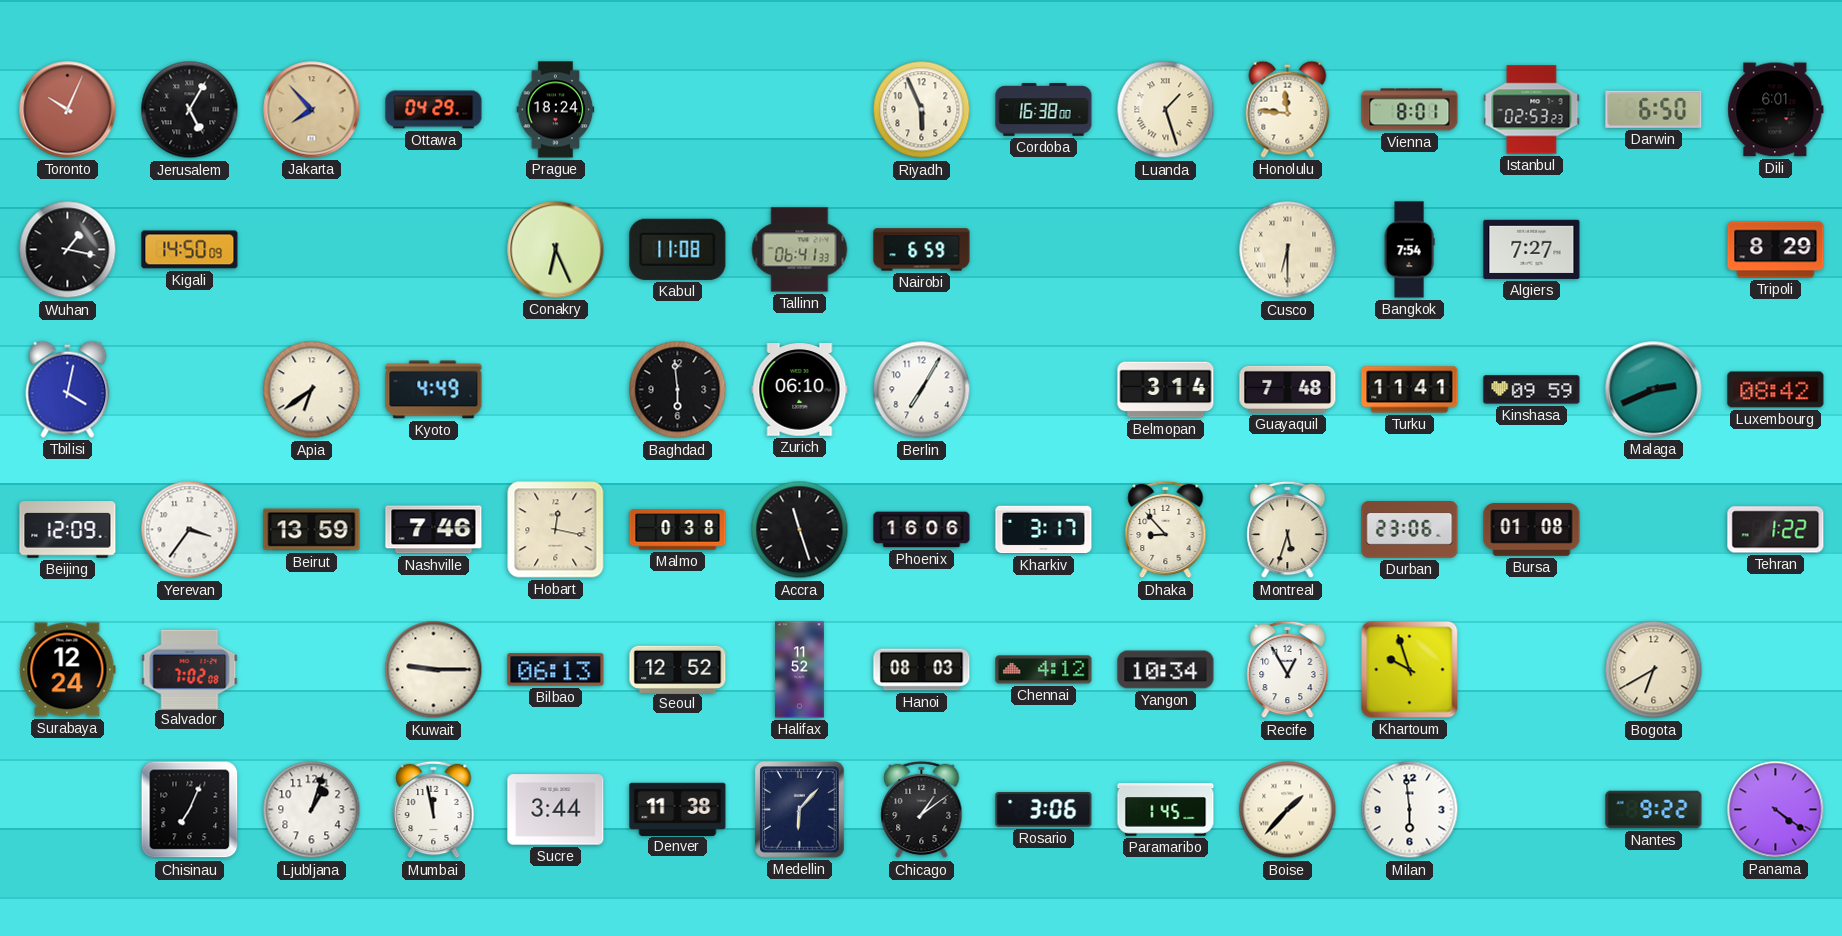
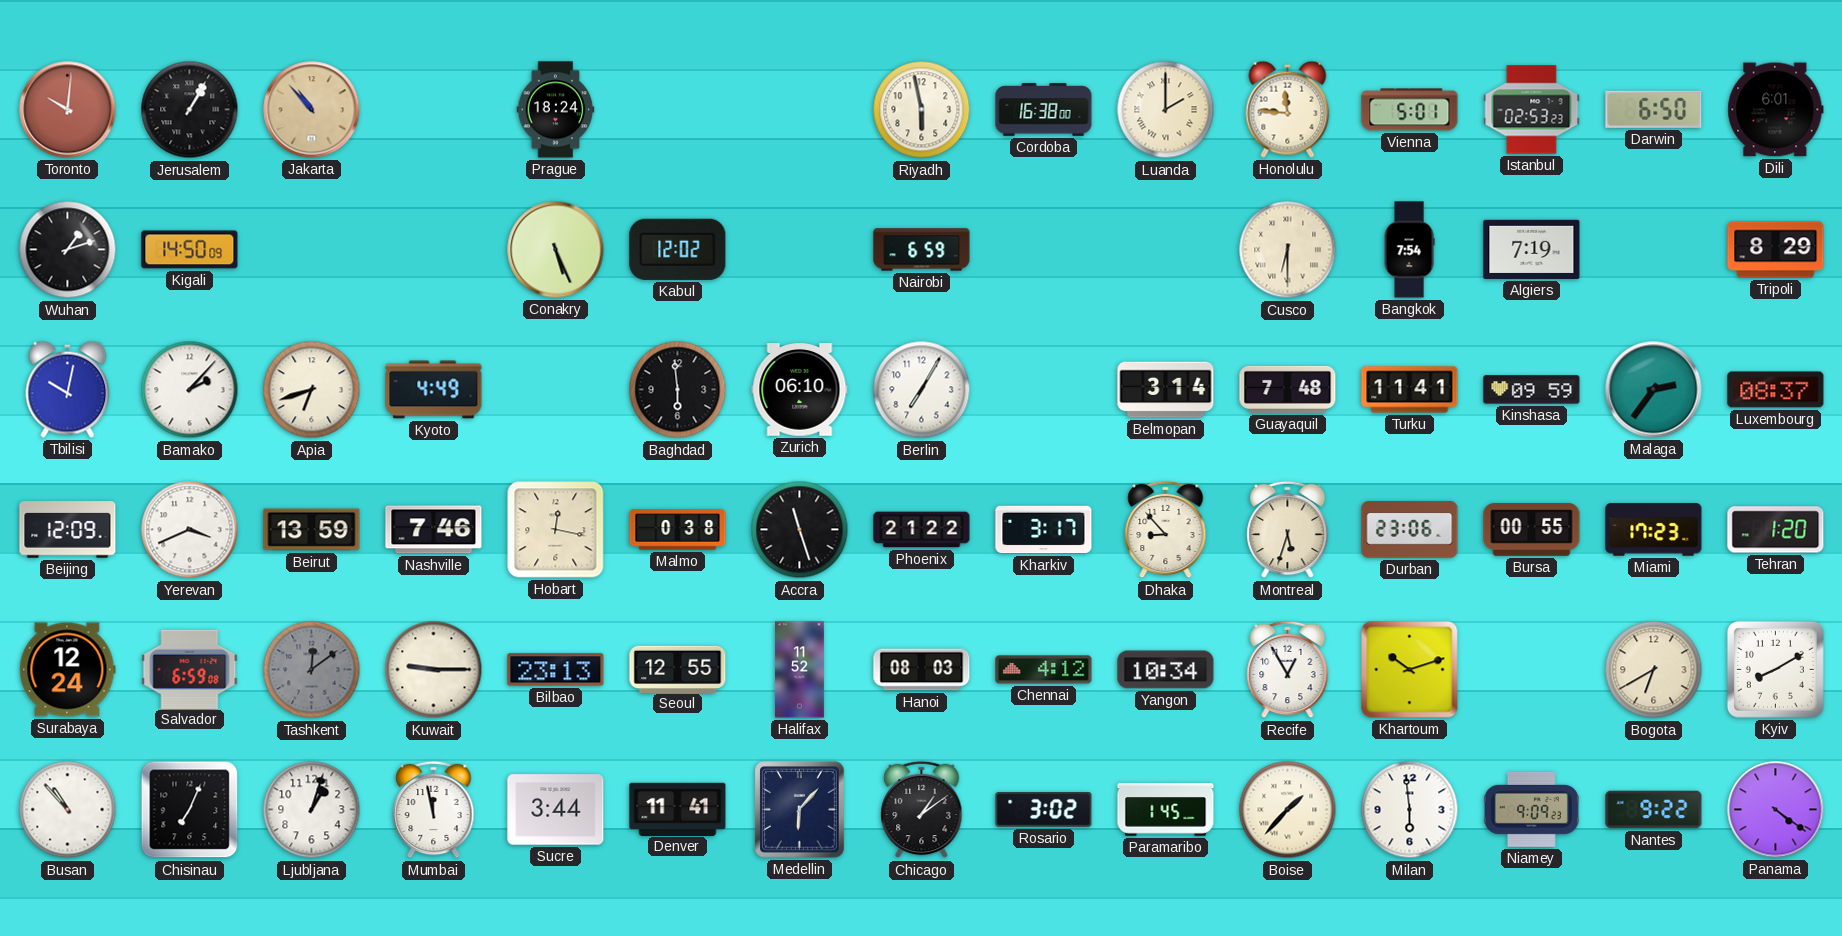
Toronto: 10:04 -> 10:01
Jerusalem: 5:05 -> 1:05
Jakarta: 7:53 -> 10:53
Ottawa: 04:29 -> none
Riyadh: 5:56 -> 5:58
Luanda: 1:27 -> 2:00
Vienna: 8:01 -> 5:01
Wuhan: 1:17 -> 1:12
Conakry: 6:26 -> 5:26
Kabul: 11:08 -> 12:02
Tallinn: 06:41 -> none
Algiers: 7:27 -> 7:19
Tbilisi: 4:02 -> 10:02
Bamako: none -> 2:07
Apia: 6:39 -> 6:42
Malaga: 2:41 -> 2:36
Luxembourg: 08:42 -> 08:37
Yerevan: 3:36 -> 3:41
Phoenix: 16:06 -> 21:22
Bursa: 01:08 -> 00:55
Miami: none -> 17:23
Tehran: 1:22 -> 1:20
Salvador: 7:02 -> 6:59
Tashkent: none -> 12:09
Bilbao: 06:13 -> 23:13
Seoul: 12:52 -> 12:55
Khartoum: 9:57 -> 10:12
Kyiv: none -> 8:10
Busan: none -> 10:53
Denver: 11:38 -> 11:41
Rosario: 3:06 -> 3:02
Niamey: none -> 9:09
